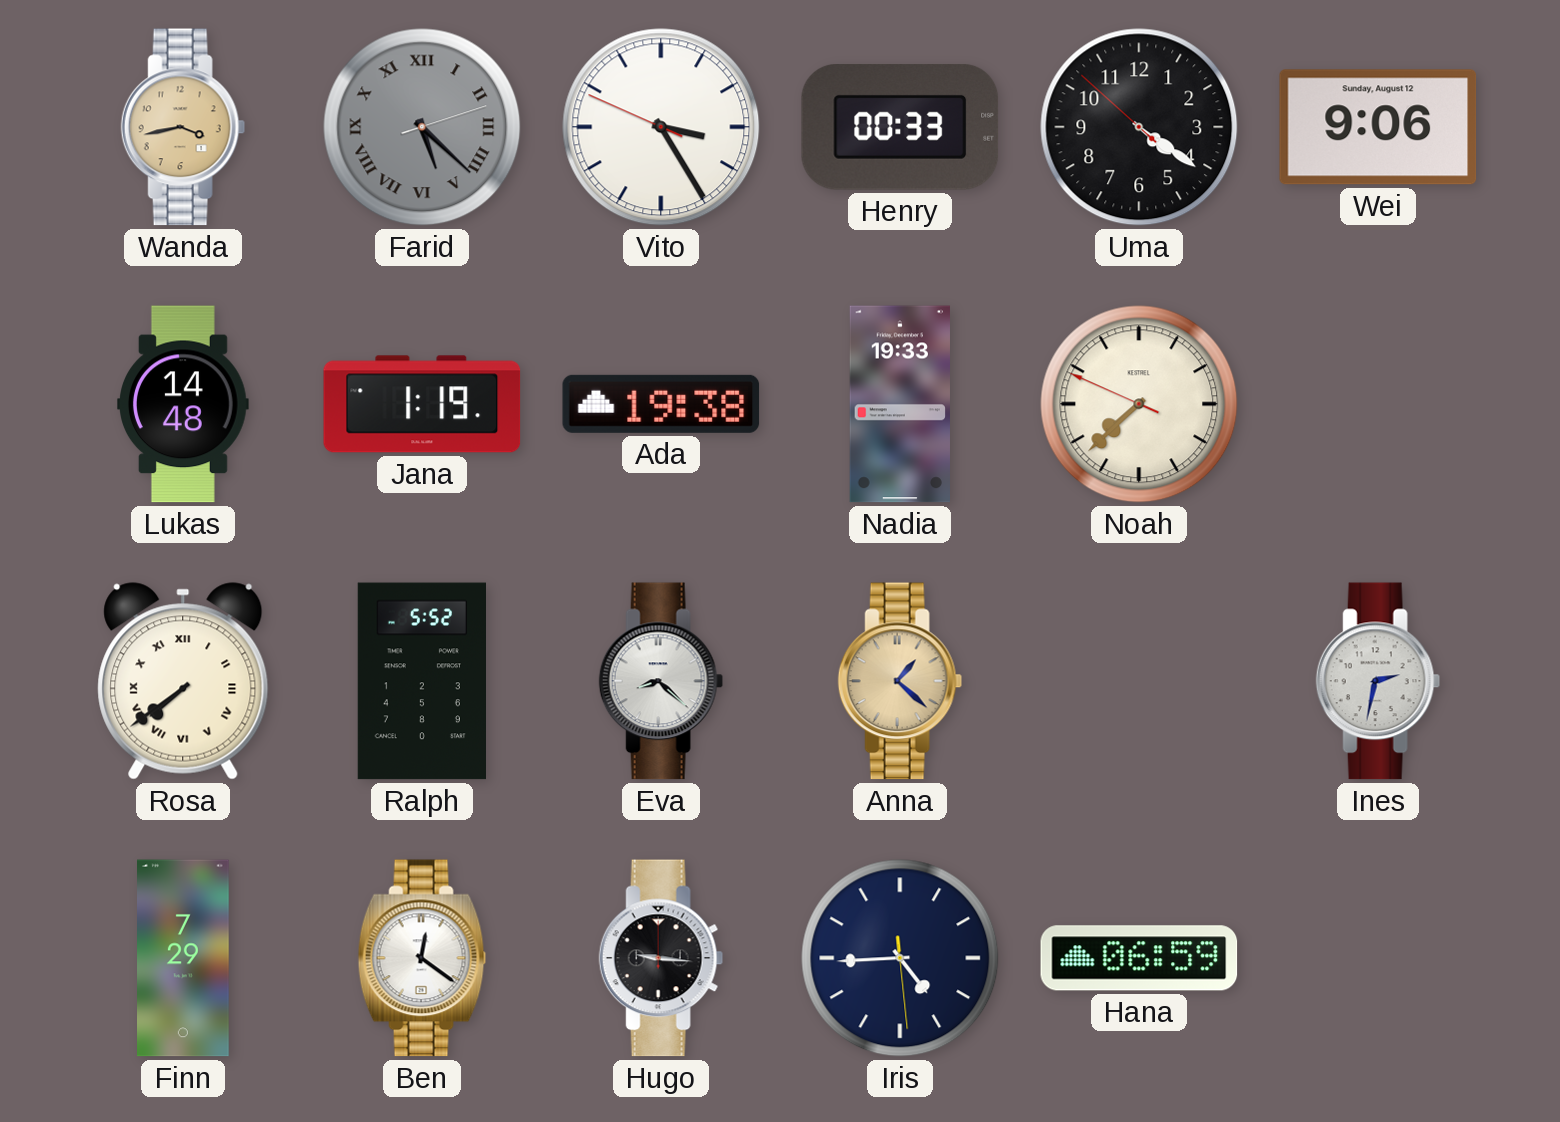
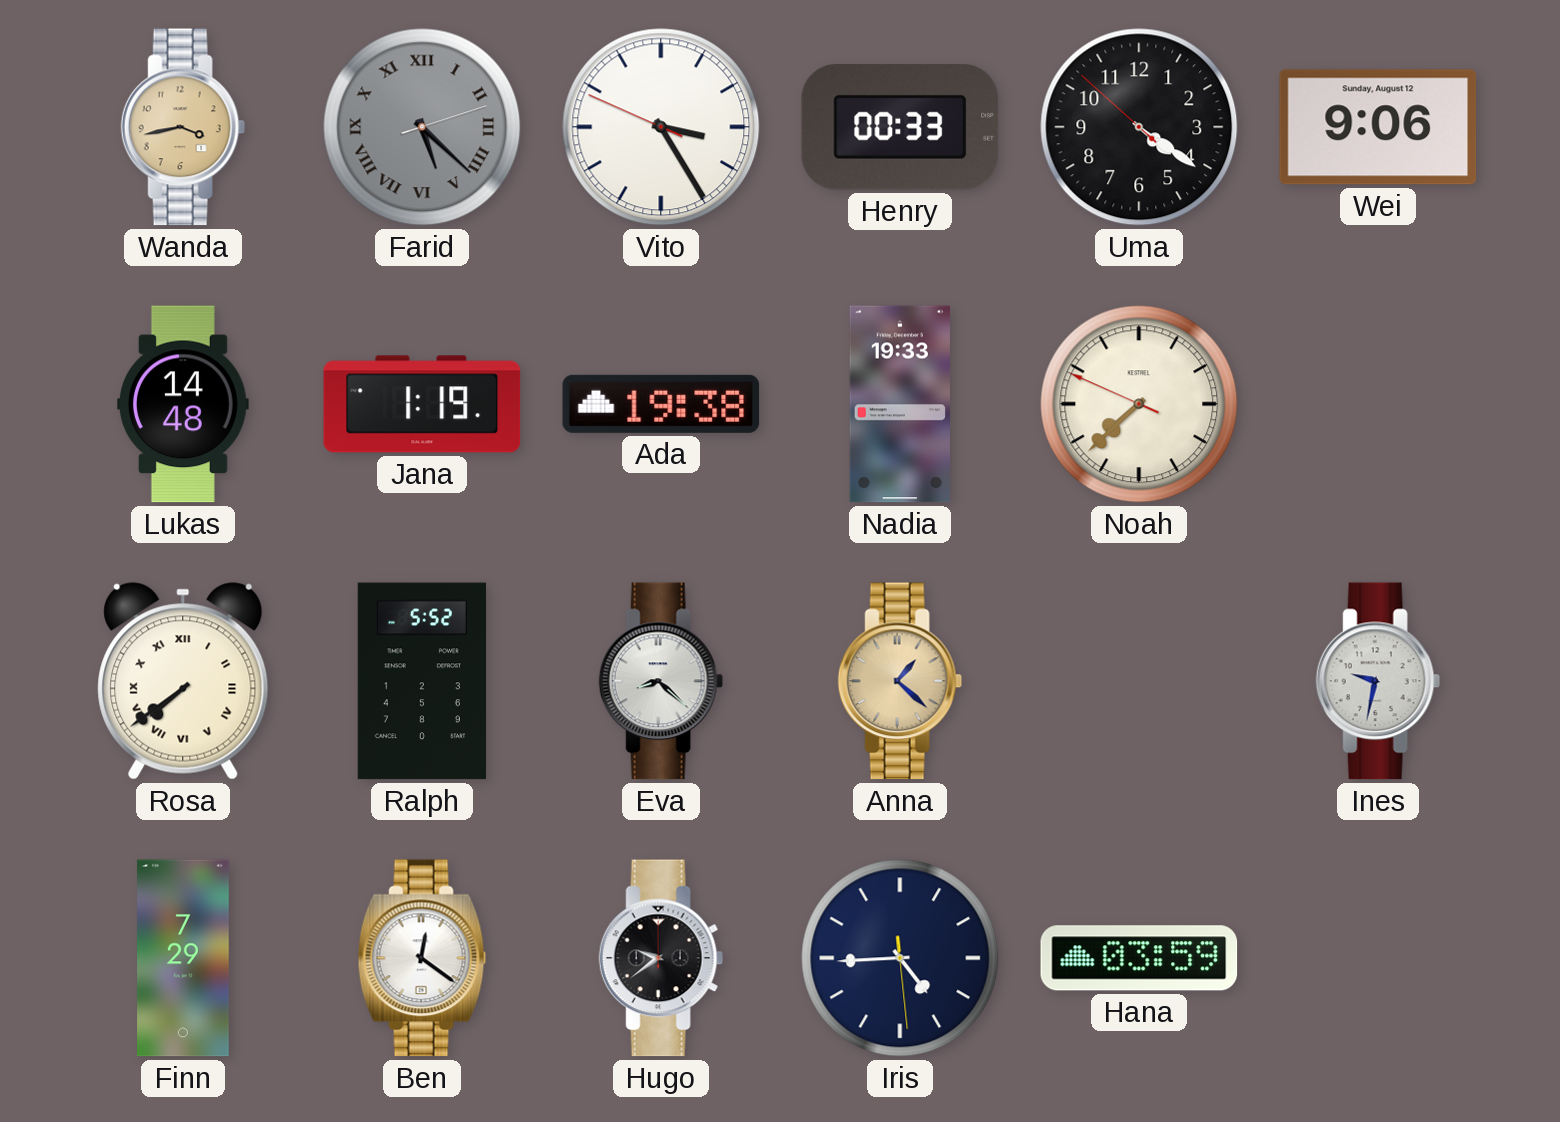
Ines: 2:32 -> 9:32
Hugo: 9:16 -> 9:39
Hana: 06:59 -> 03:59
